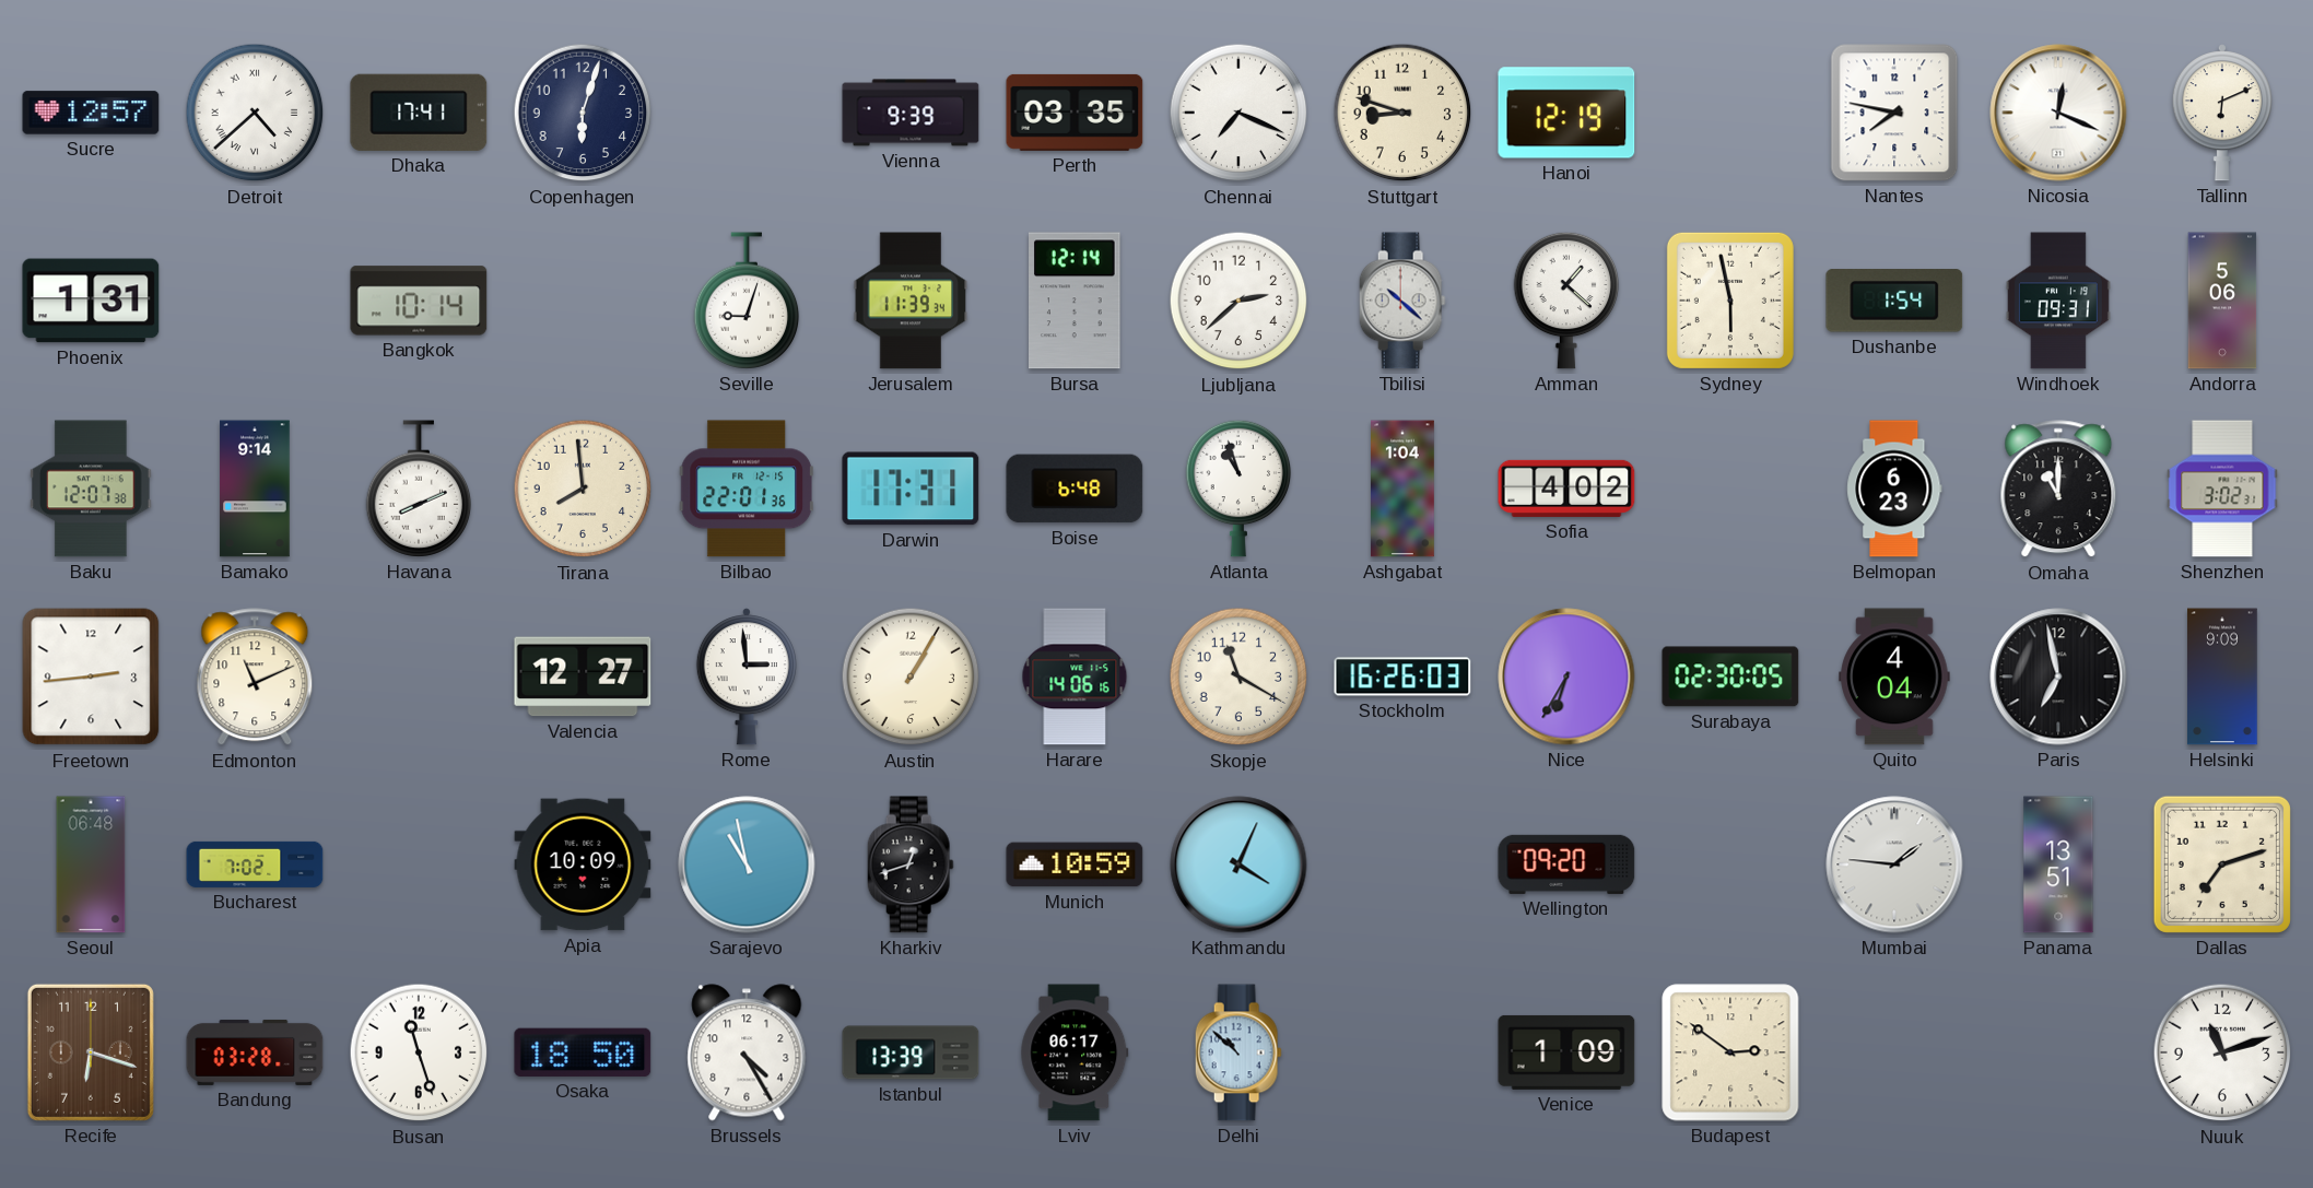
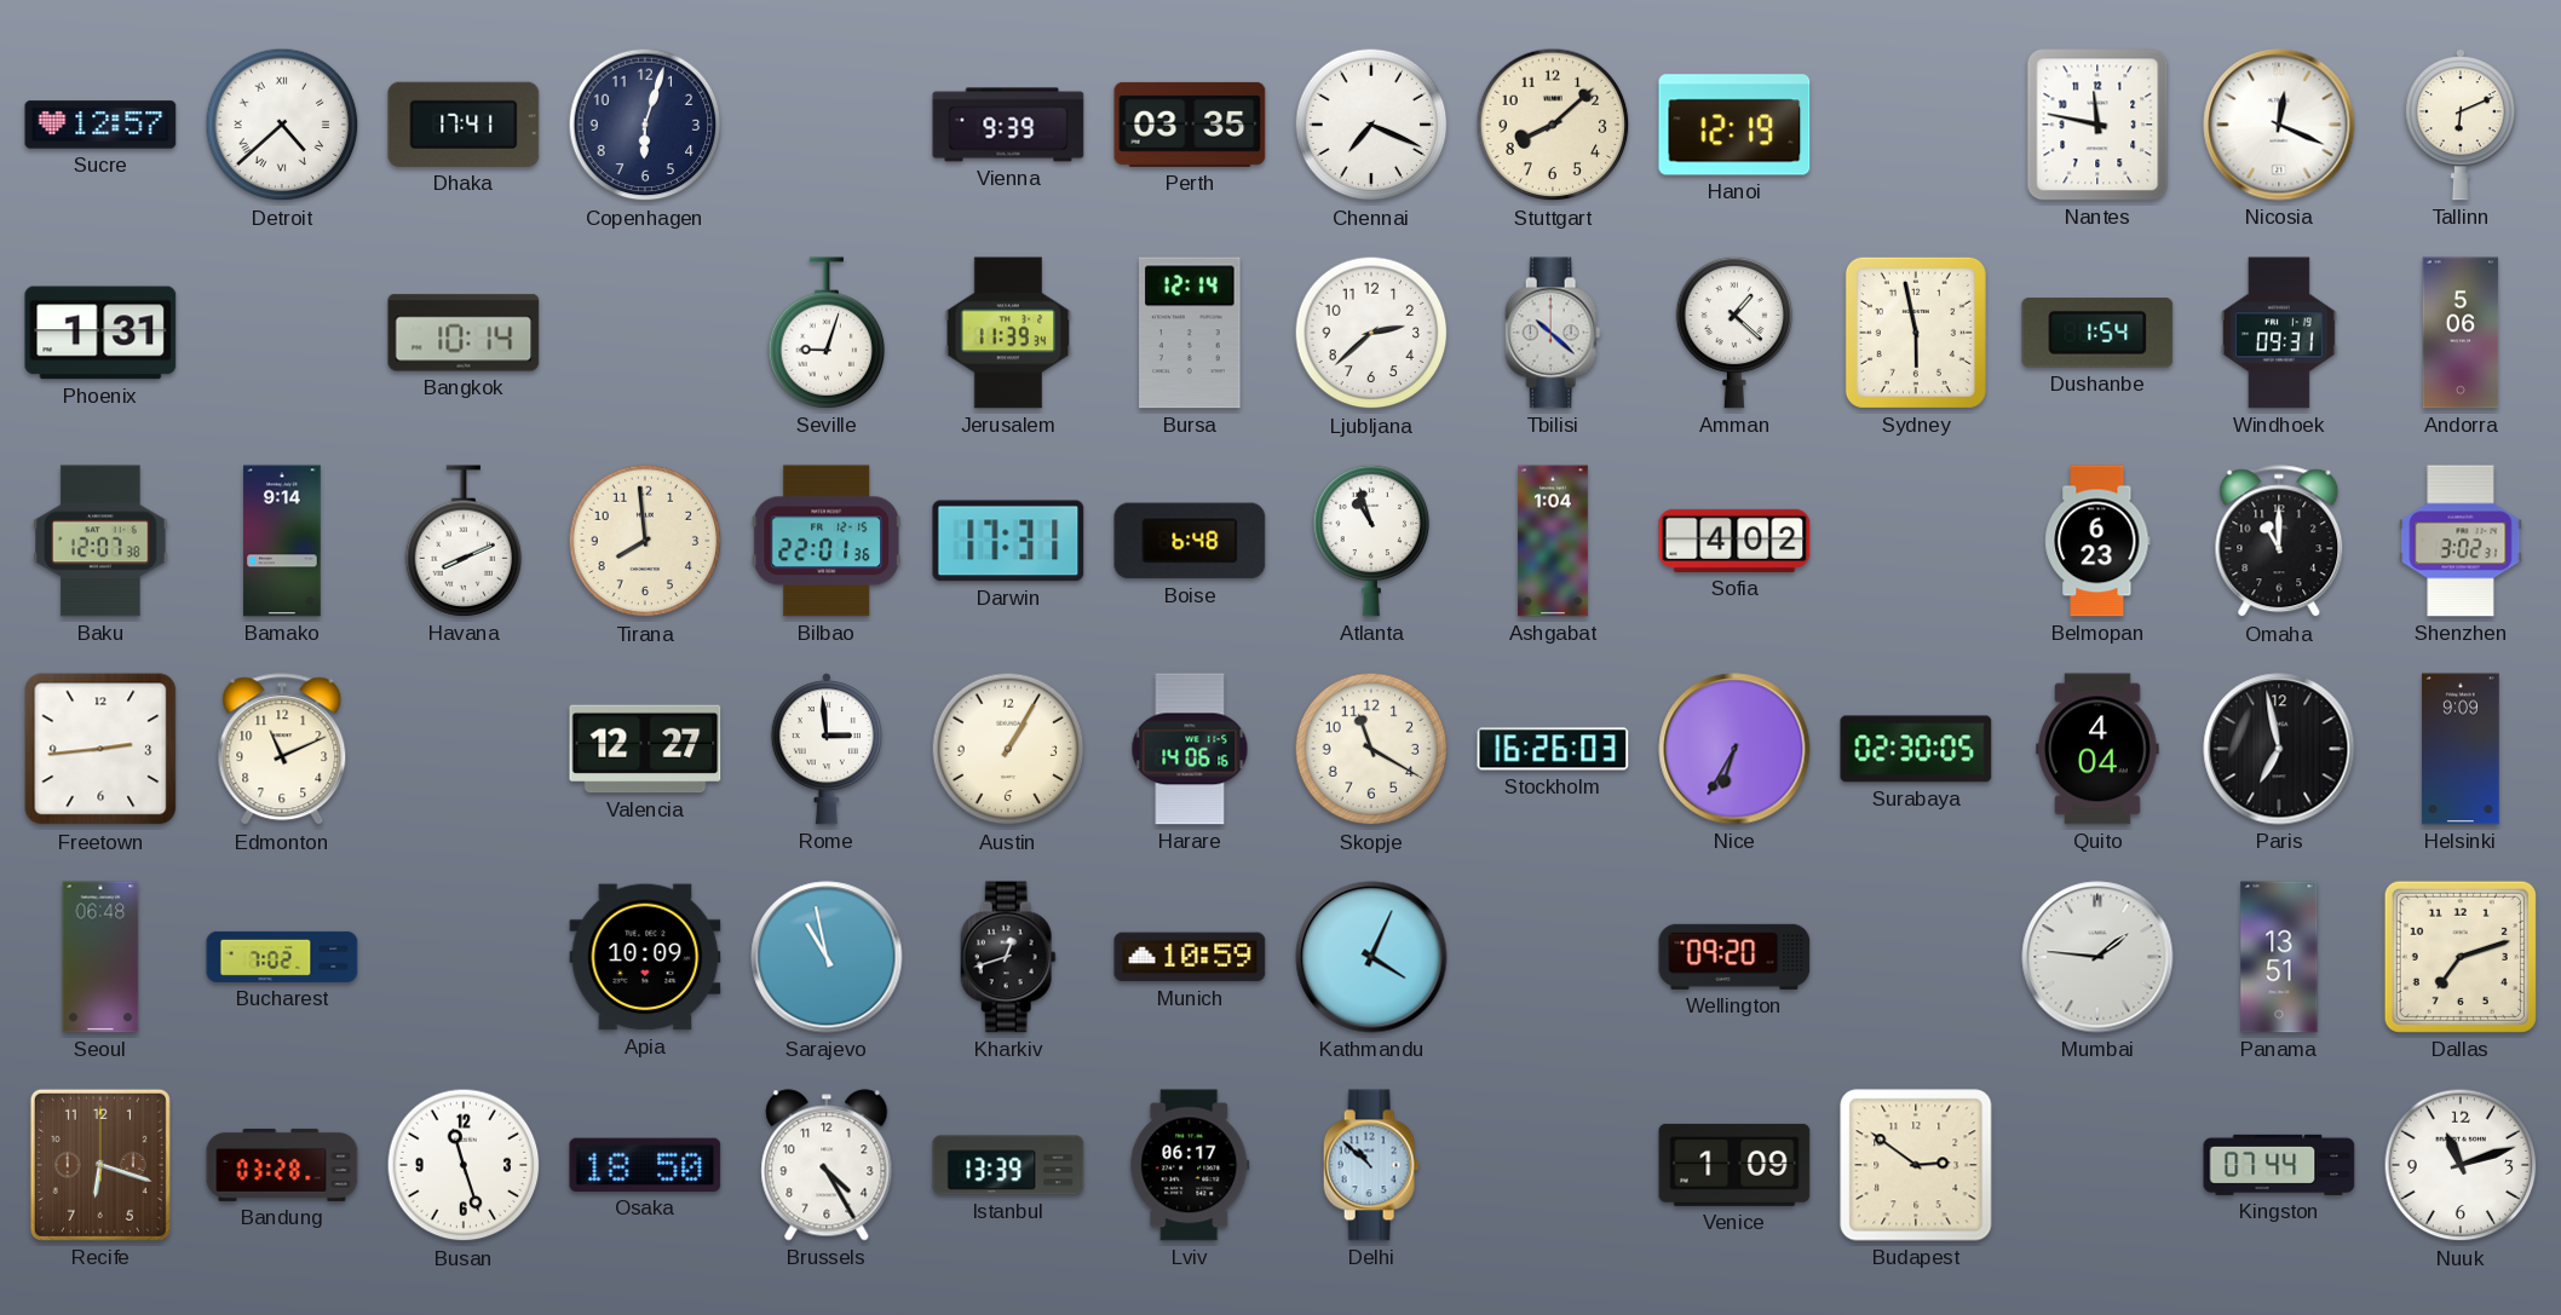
Stuttgart: 8:48 -> 8:08
Nantes: 7:47 -> 11:47
Kingston: none -> 07:44
